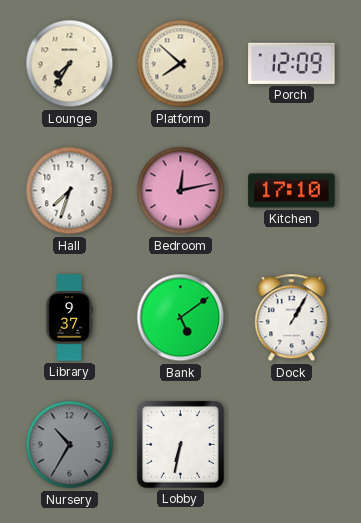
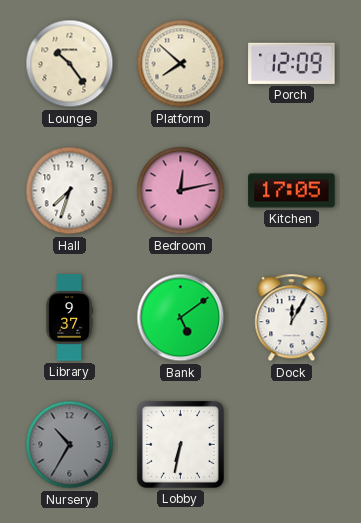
Lounge: 7:35 -> 10:24
Kitchen: 17:10 -> 17:05
Dock: 1:05 -> 12:05
